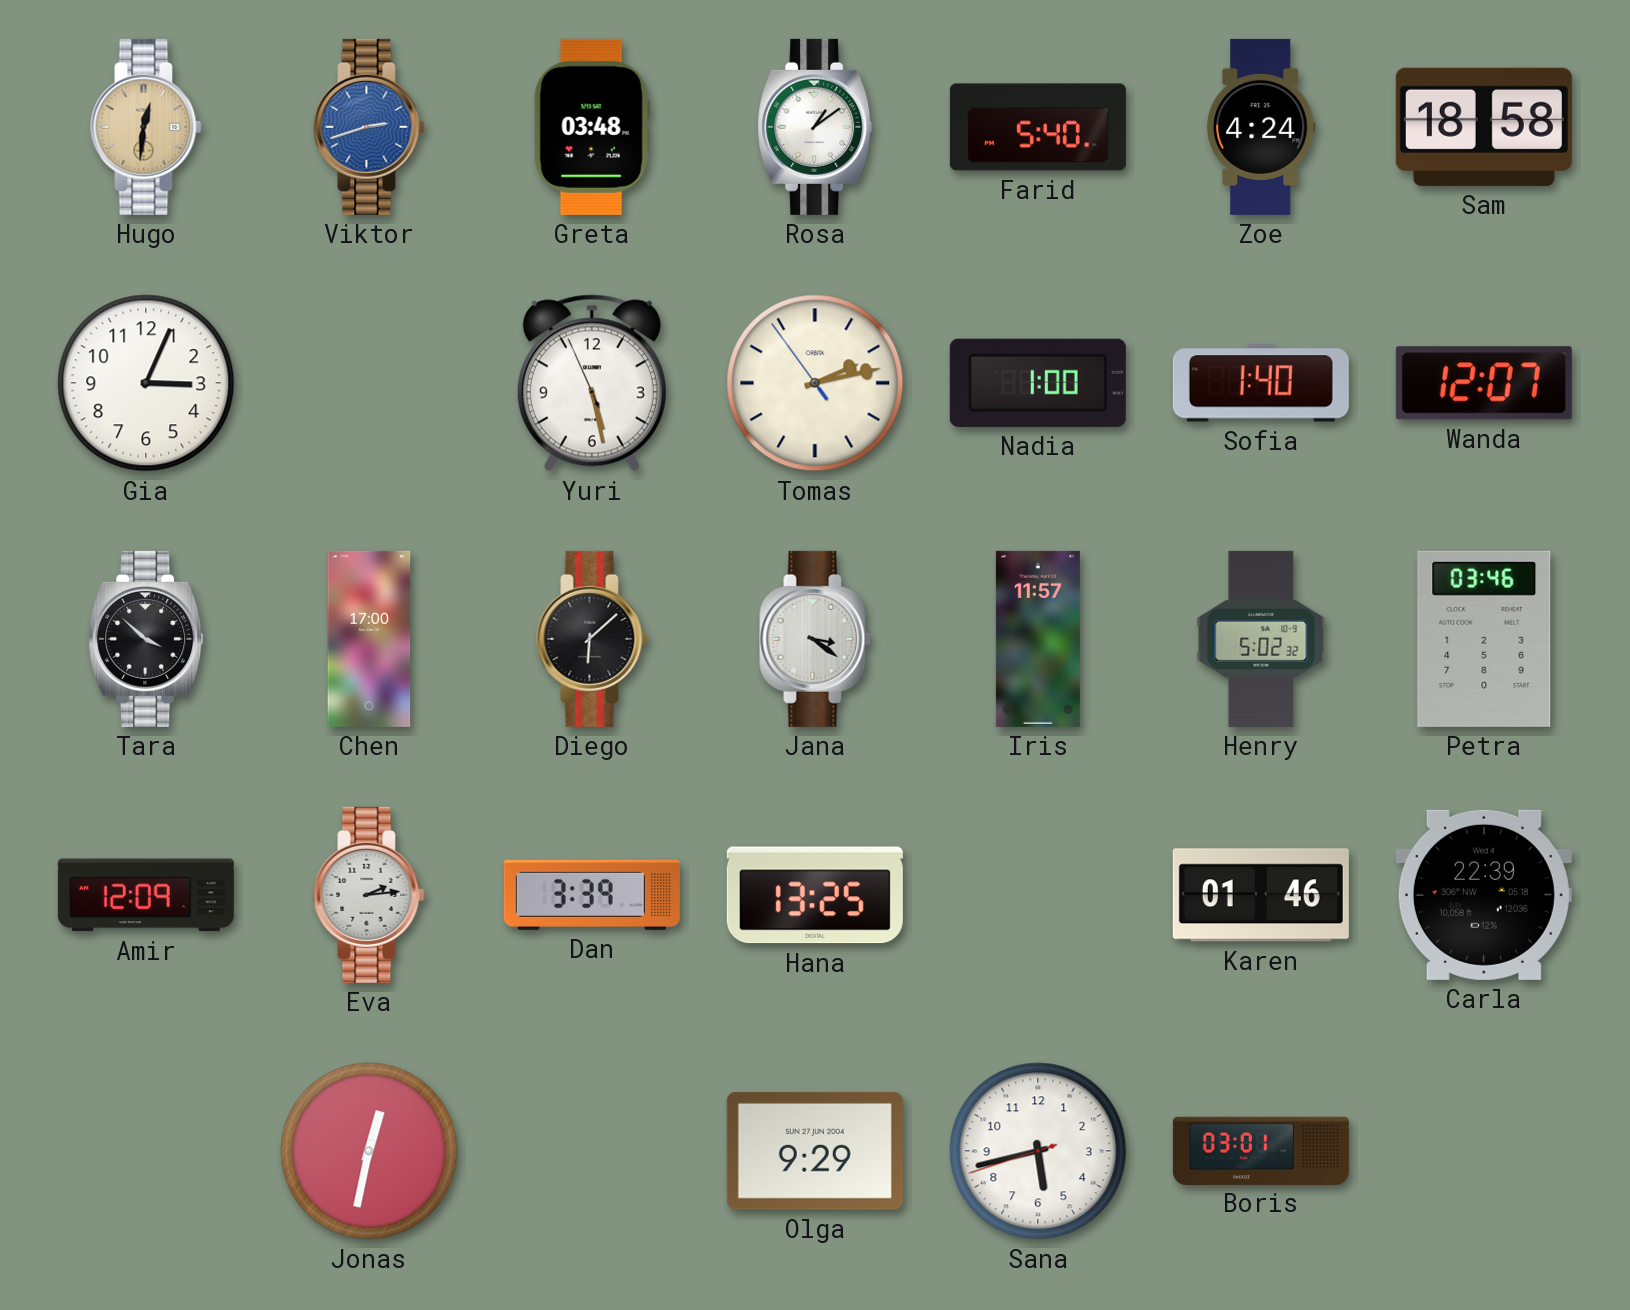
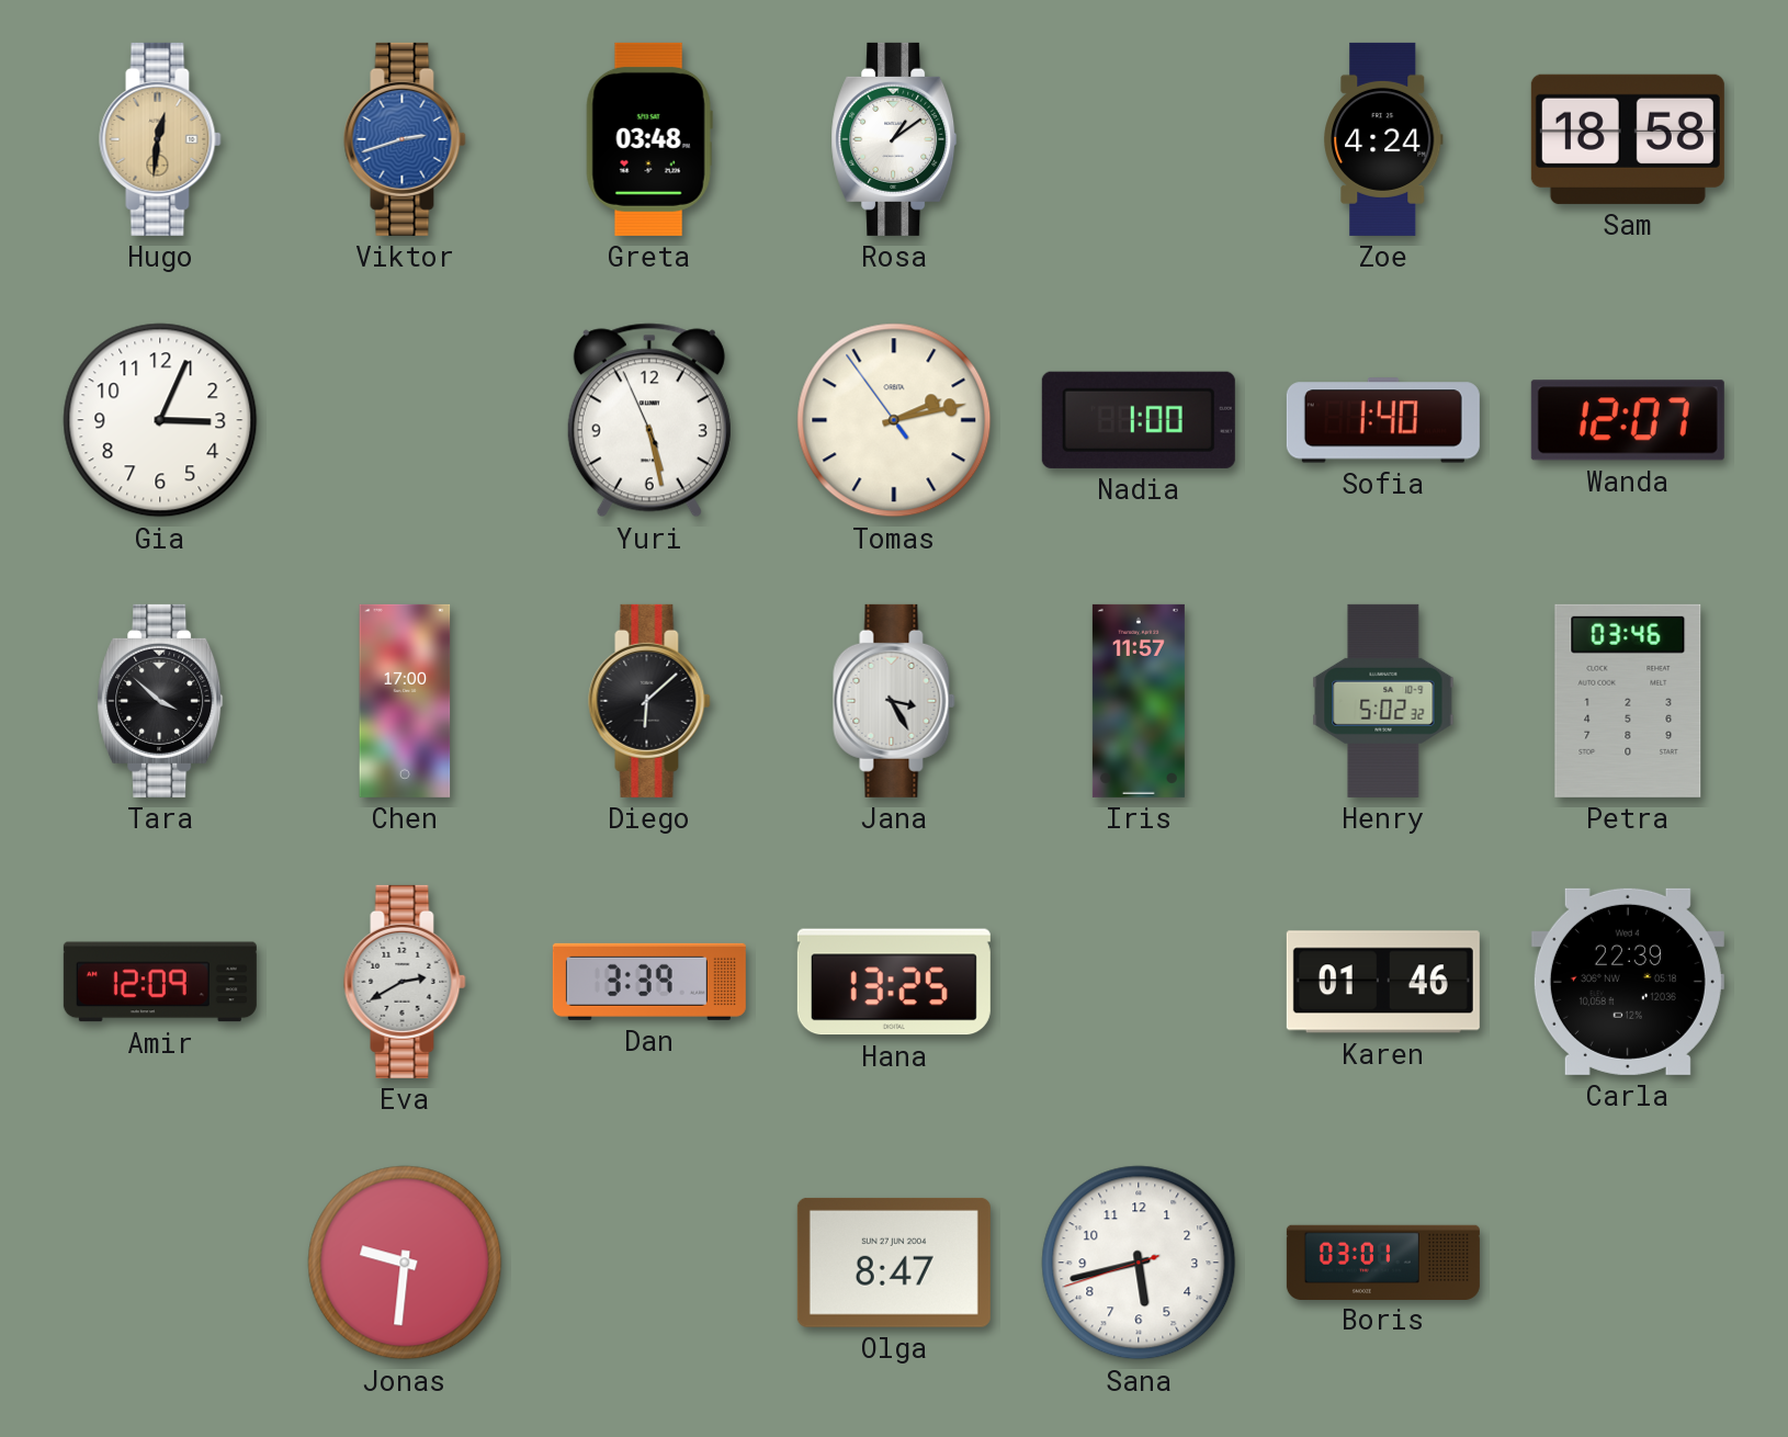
Farid: 5:40 -> none
Jana: 3:21 -> 3:25
Eva: 2:14 -> 2:40
Jonas: 12:32 -> 9:31
Olga: 9:29 -> 8:47
